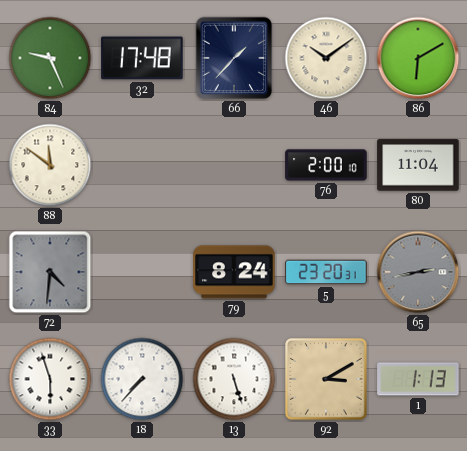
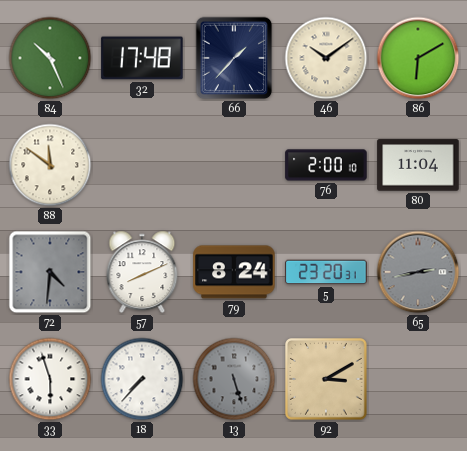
84: 9:26 -> 10:26
57: none -> 8:11
13 dial: white -> grey
1: 1:13 -> none
